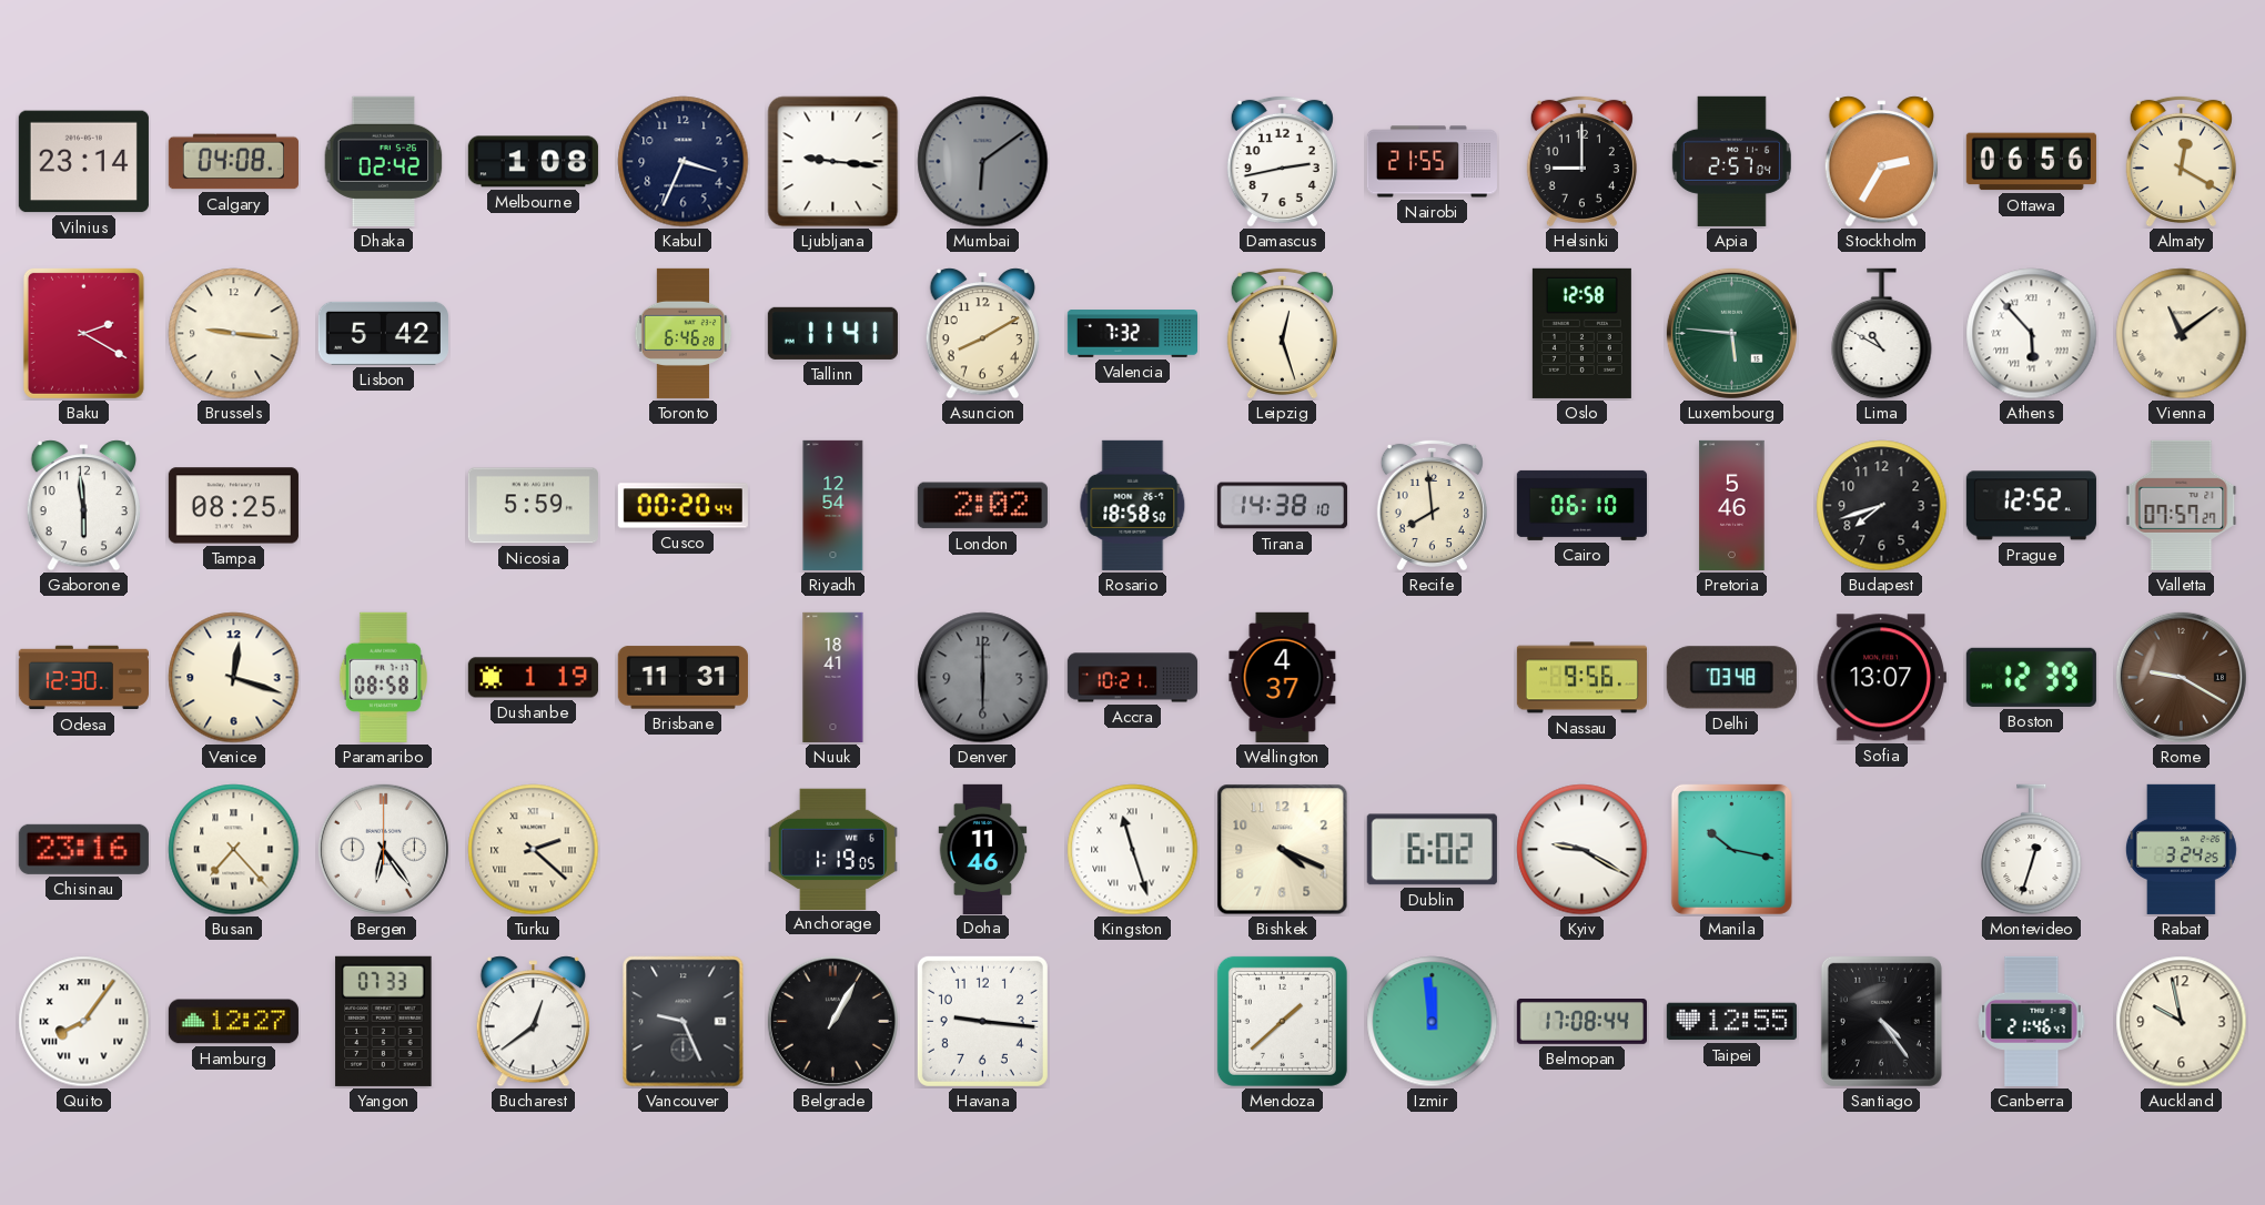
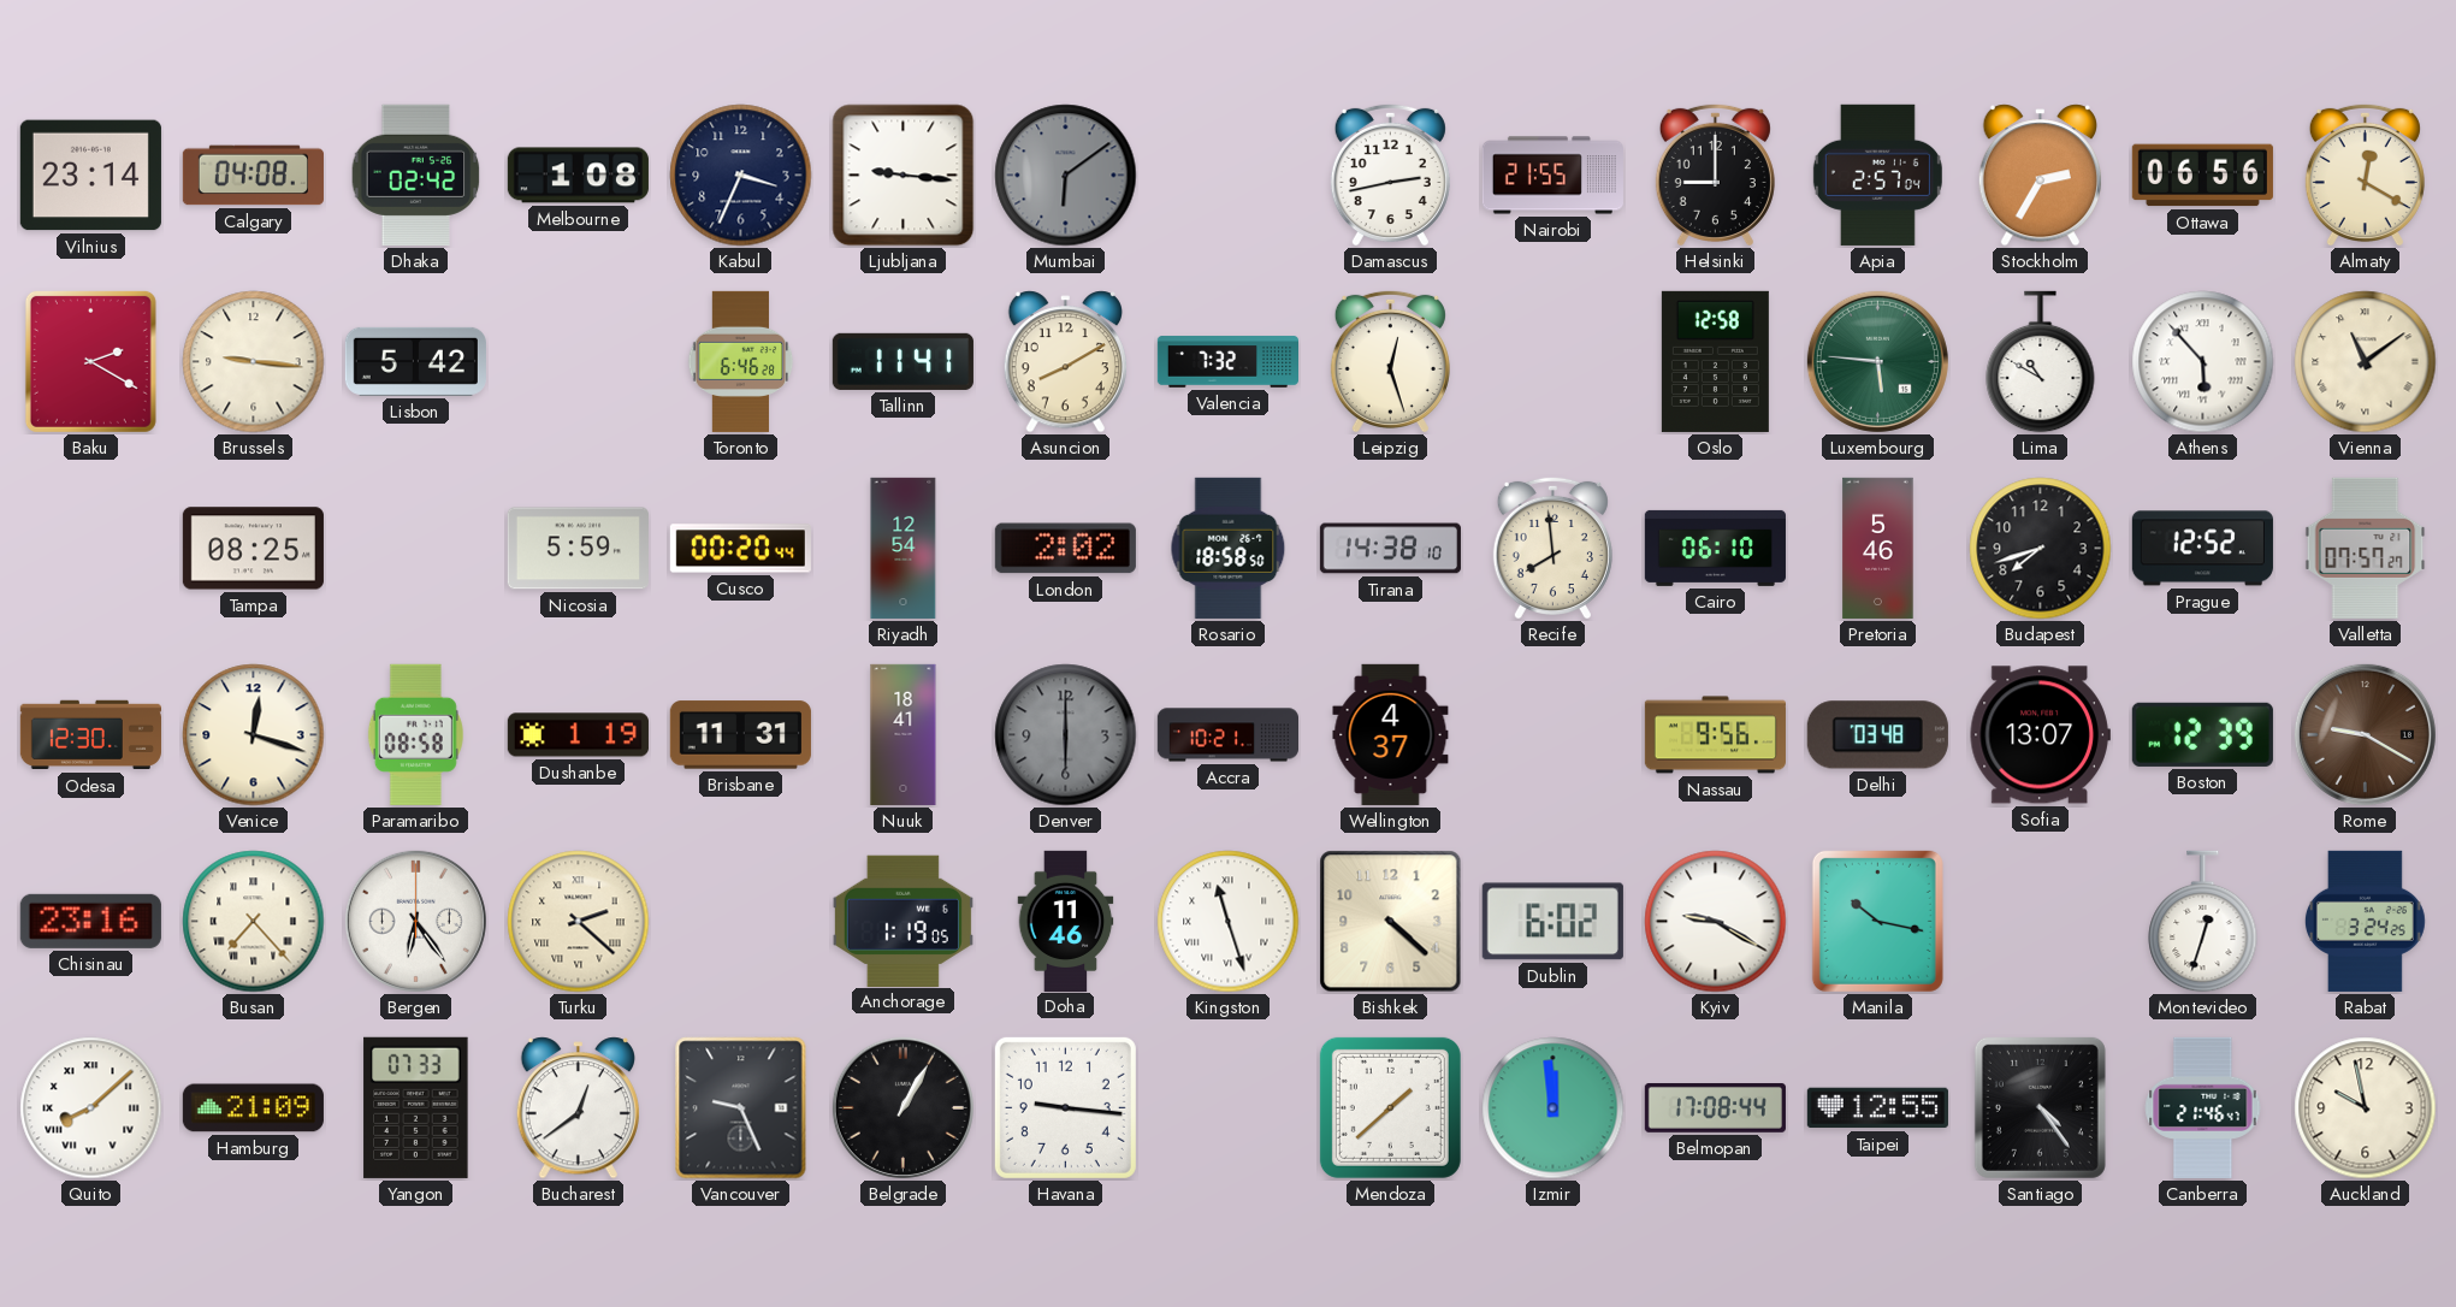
Gaborone: 5:59 -> none
Bishkek: 4:19 -> 4:22
Quito: 8:06 -> 8:08
Hamburg: 12:27 -> 21:09
